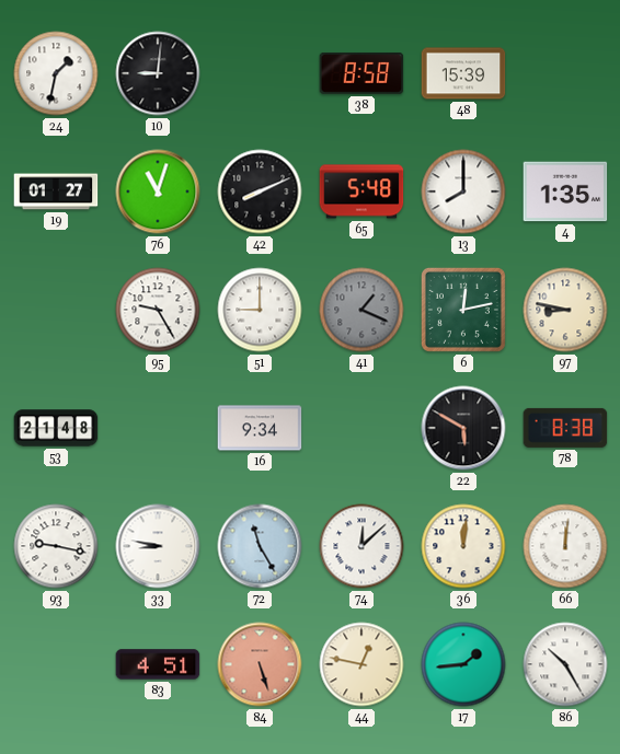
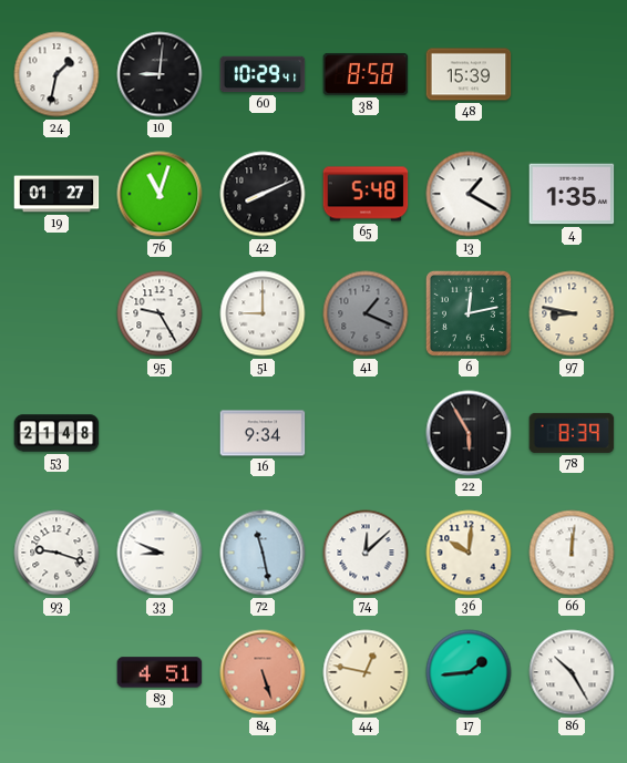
60: none -> 10:29
13: 8:00 -> 1:20
22: 5:50 -> 5:55
78: 8:38 -> 8:39
93: 9:17 -> 9:18
33: 8:47 -> 8:49
72: 11:25 -> 11:28
36: 12:01 -> 10:01
